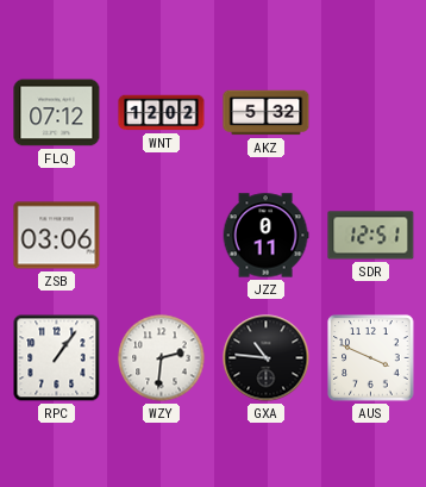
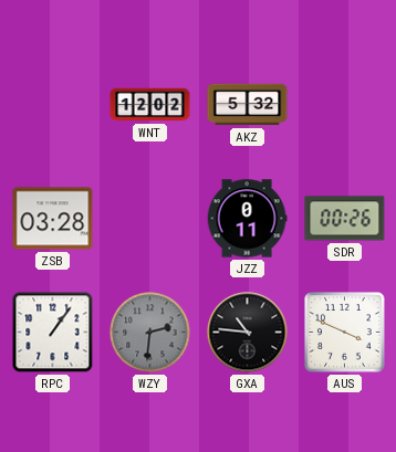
FLQ: 07:12 -> none
ZSB: 03:06 -> 03:28
SDR: 12:51 -> 00:26
WZY dial: white -> grey
